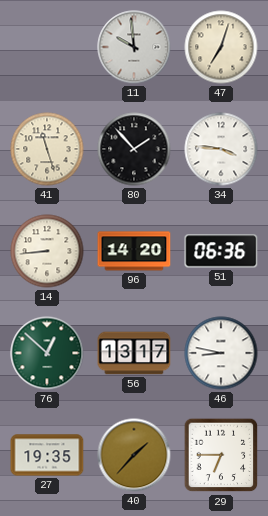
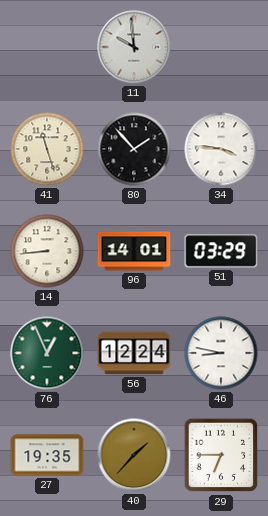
47: 7:03 -> none
96: 14:20 -> 14:01
51: 06:36 -> 03:29
76: 12:52 -> 12:56
56: 13:17 -> 12:24
